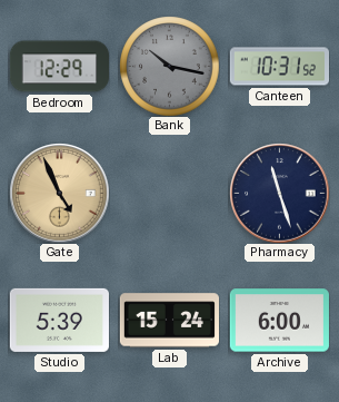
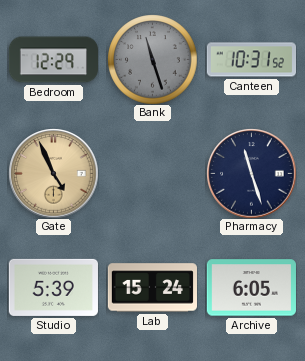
Bank: 10:17 -> 11:27
Archive: 6:00 -> 6:05
